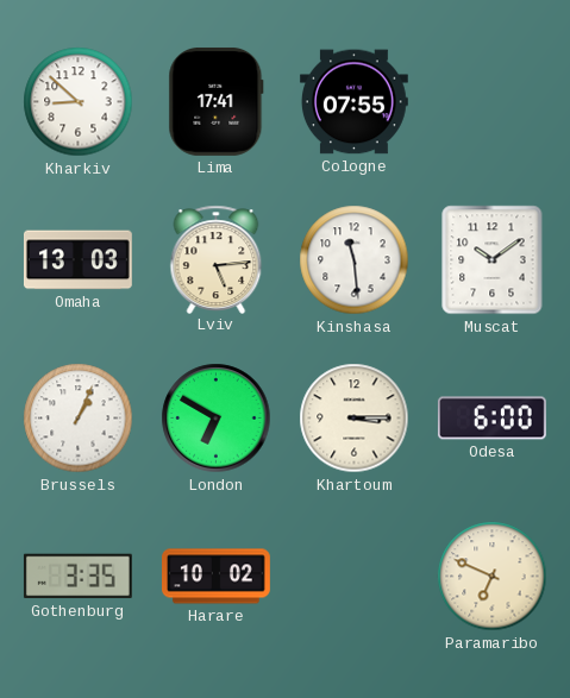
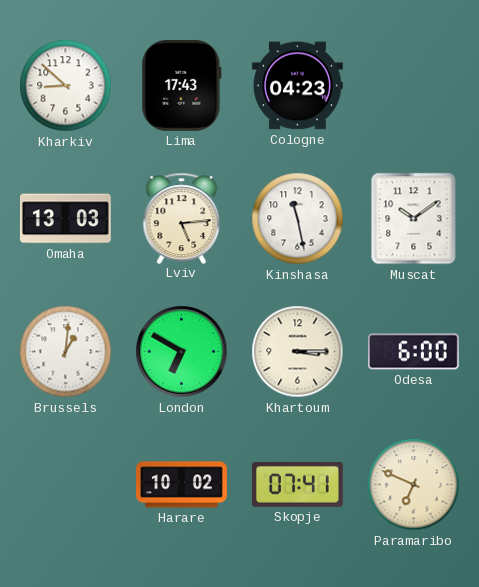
Lima: 17:41 -> 17:43
Cologne: 07:55 -> 04:23
Kinshasa: 11:29 -> 11:28
Brussels: 1:04 -> 1:01
Gothenburg: 3:35 -> none
Skopje: none -> 07:41
